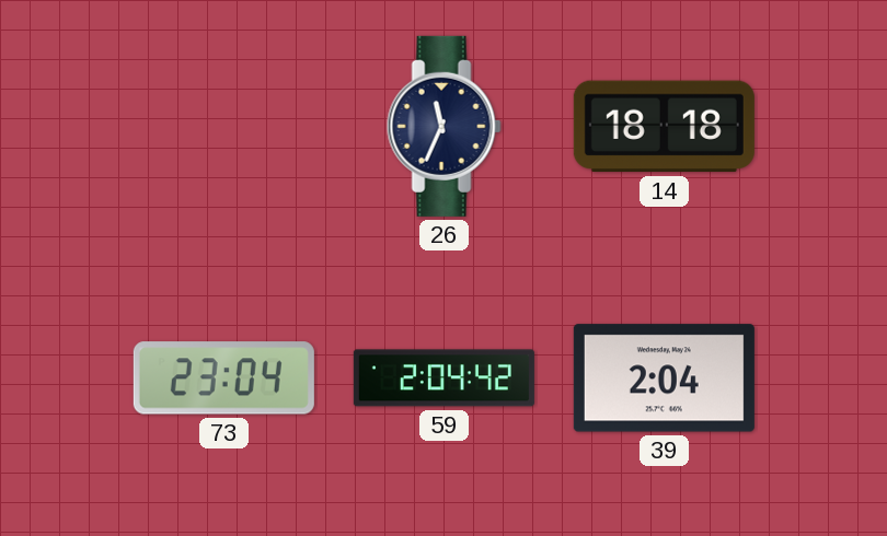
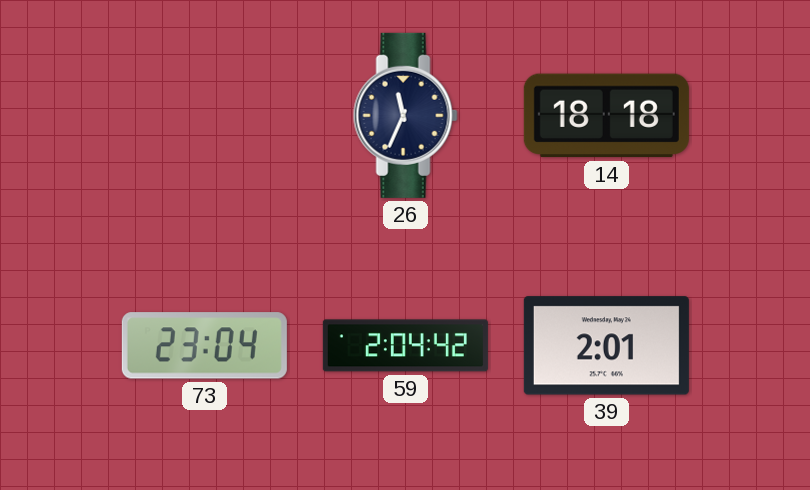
39: 2:04 -> 2:01
